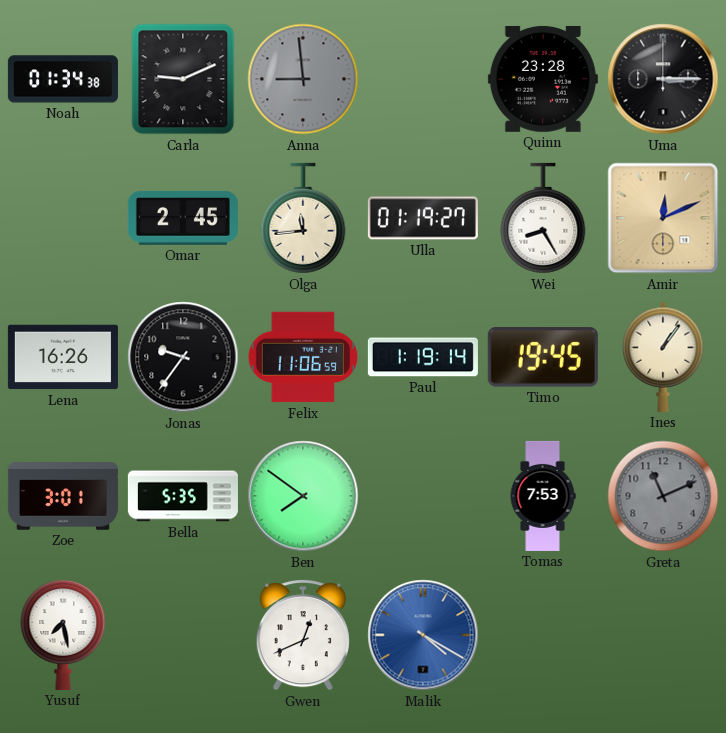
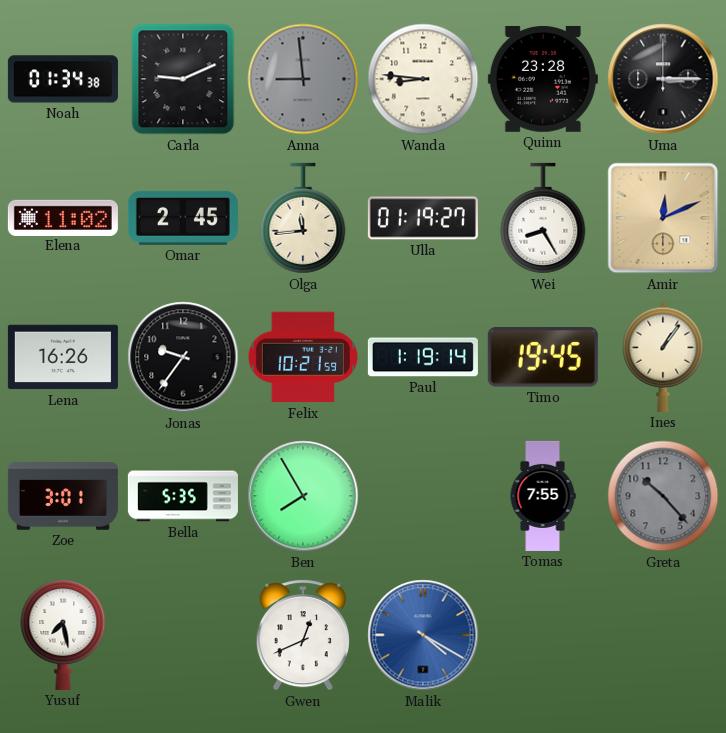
Wanda: none -> 8:46
Elena: none -> 11:02
Felix: 11:06 -> 10:21
Ben: 7:51 -> 7:55
Tomas: 7:53 -> 7:55
Greta: 11:11 -> 10:23
